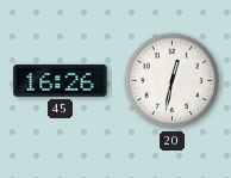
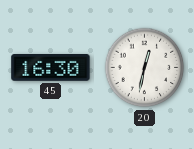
45: 16:26 -> 16:30
